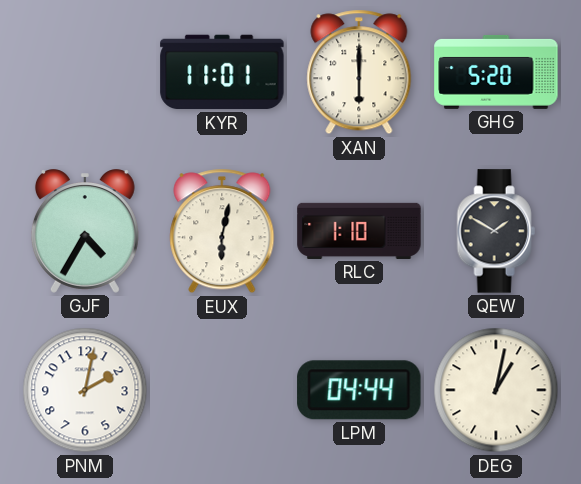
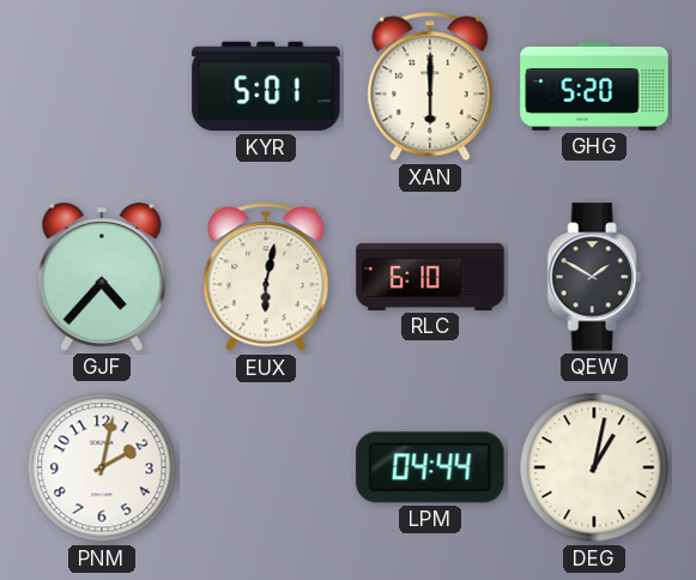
KYR: 11:01 -> 5:01
GJF: 4:35 -> 4:37
RLC: 1:10 -> 6:10
